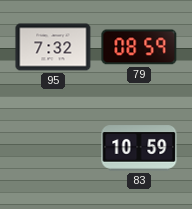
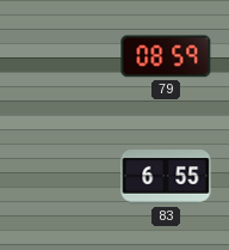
95: 7:32 -> none
83: 10:59 -> 6:55
